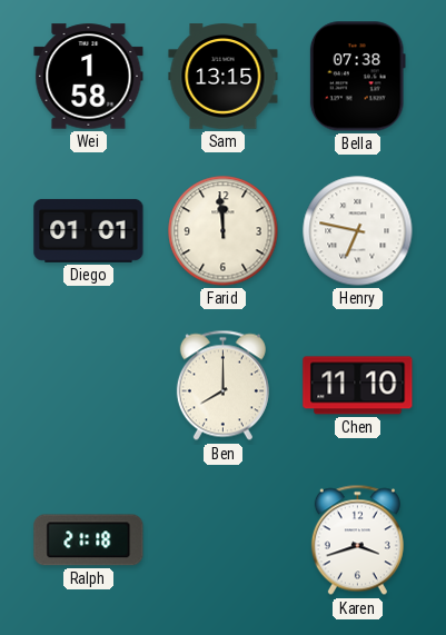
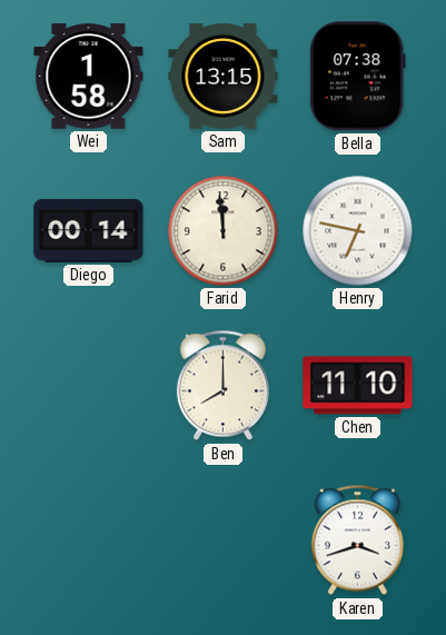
Diego: 01:01 -> 00:14
Ralph: 21:18 -> none
